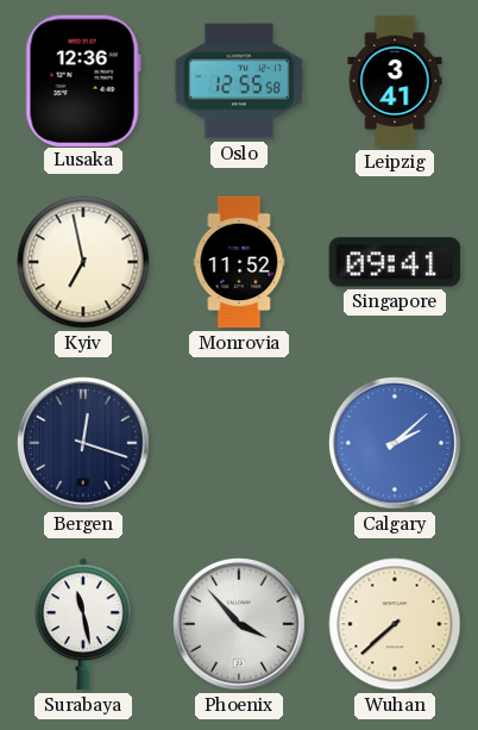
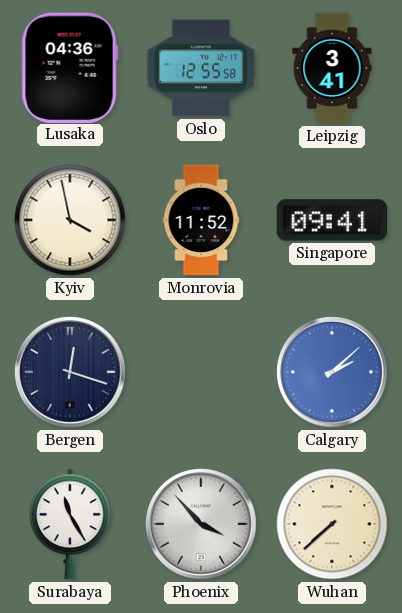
Lusaka: 12:36 -> 04:36
Kyiv: 6:58 -> 3:58
Surabaya: 11:28 -> 11:25
